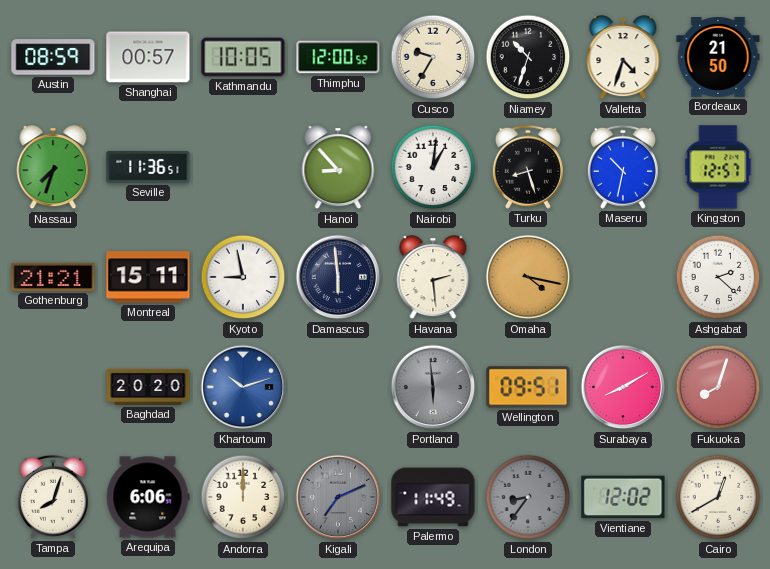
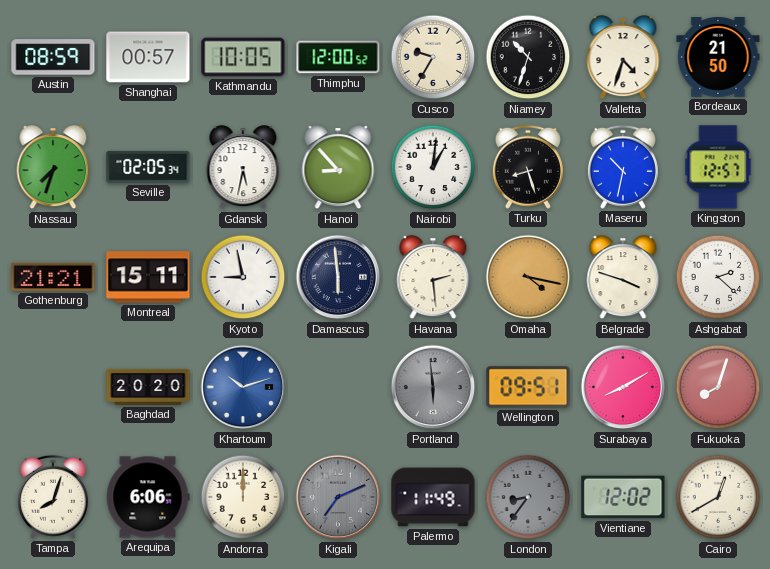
Seville: 11:36 -> 02:05
Gdansk: none -> 5:32
Belgrade: none -> 3:48
